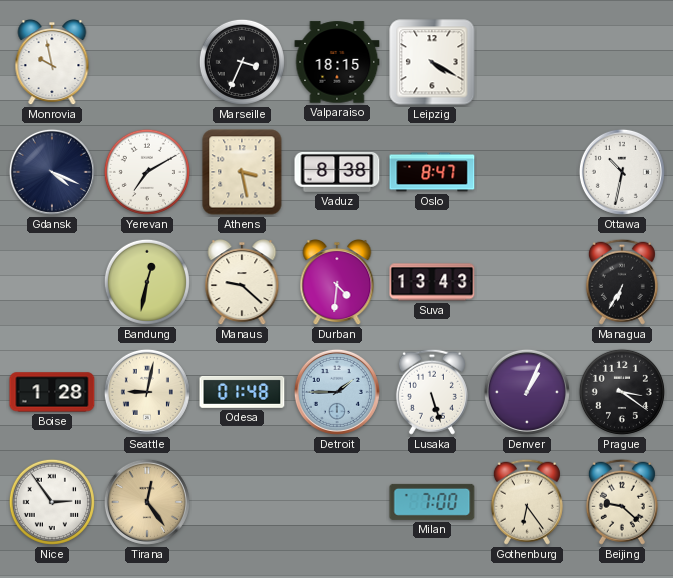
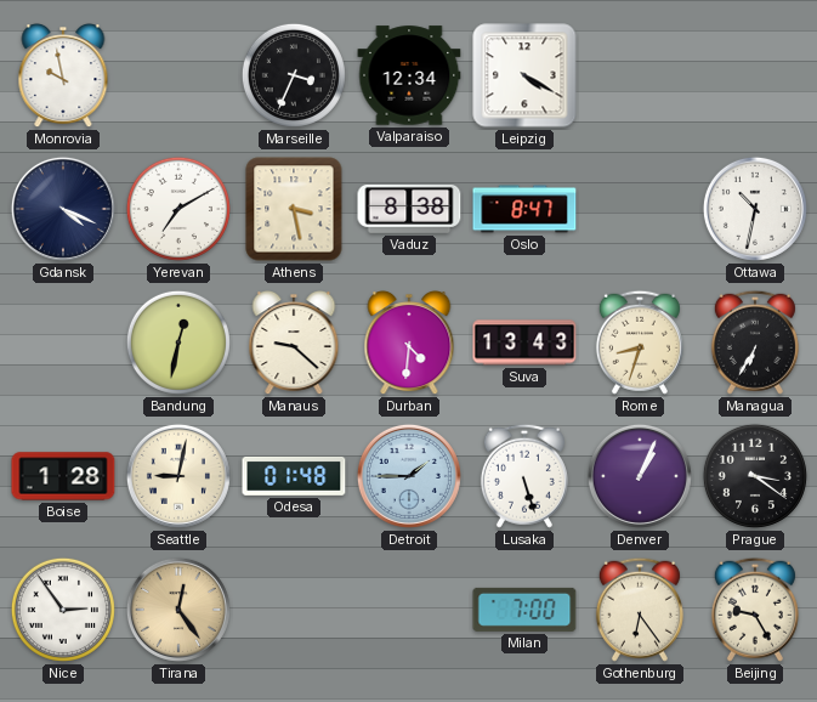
Valparaiso: 18:15 -> 12:34
Rome: none -> 8:33
Beijing: 9:22 -> 9:25
